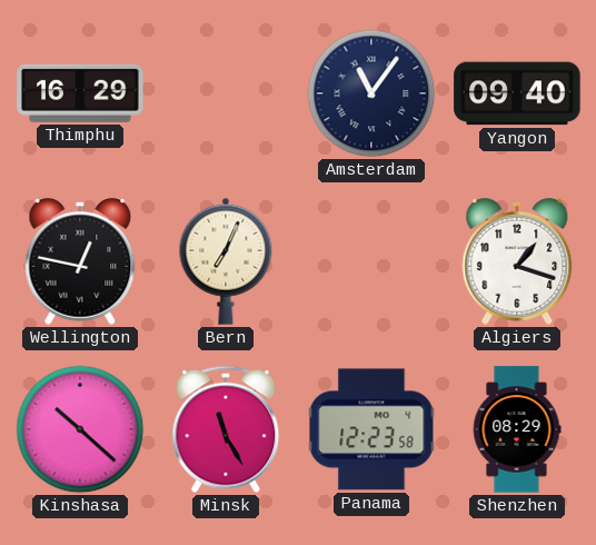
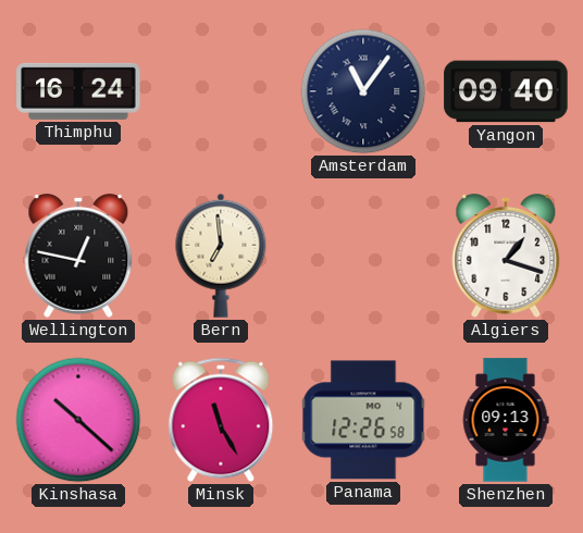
Thimphu: 16:29 -> 16:24
Bern: 7:04 -> 6:59
Panama: 12:23 -> 12:26
Shenzhen: 08:29 -> 09:13
